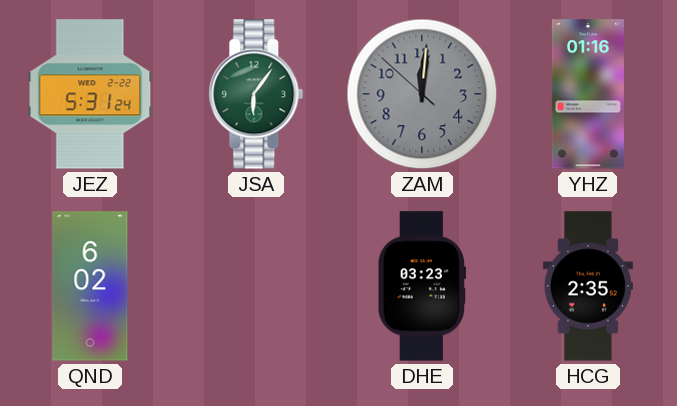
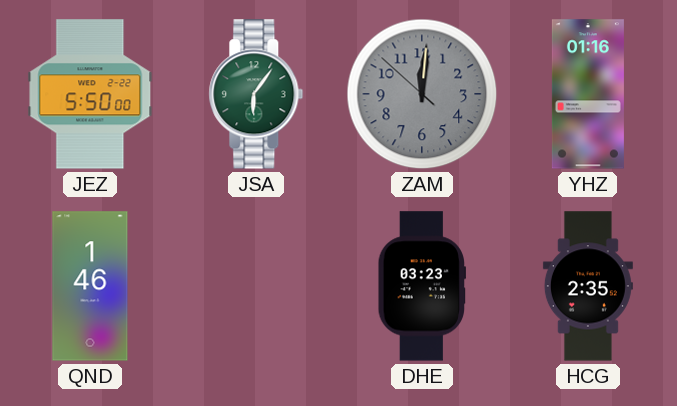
JEZ: 5:31 -> 5:50
QND: 6:02 -> 1:46
